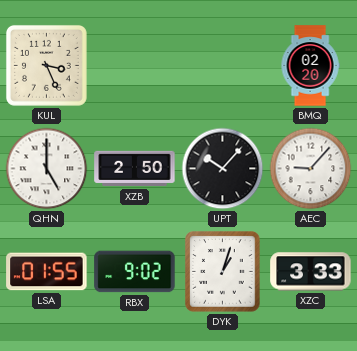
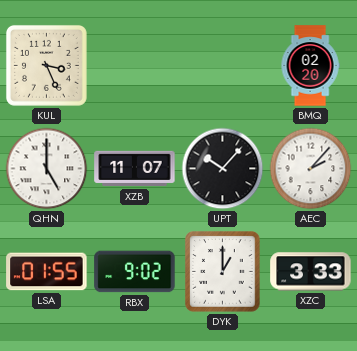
XZB: 2:50 -> 11:07
AEC: 9:07 -> 2:07
DYK: 1:03 -> 1:00
